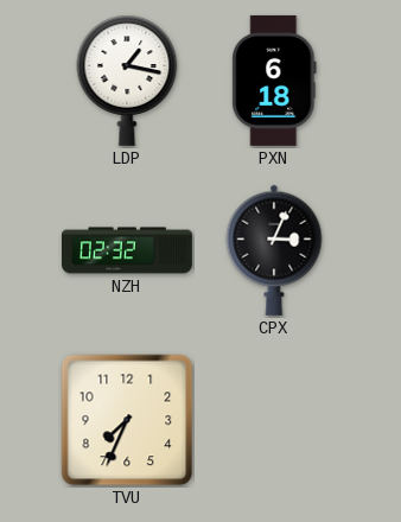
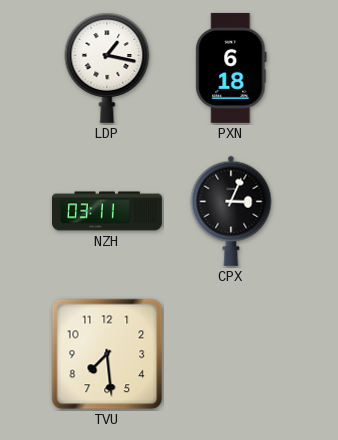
NZH: 02:32 -> 03:11
TVU: 7:34 -> 7:29
